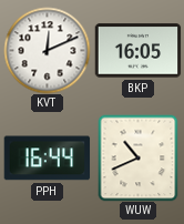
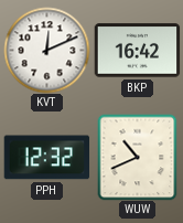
BKP: 16:05 -> 16:42
PPH: 16:44 -> 12:32
